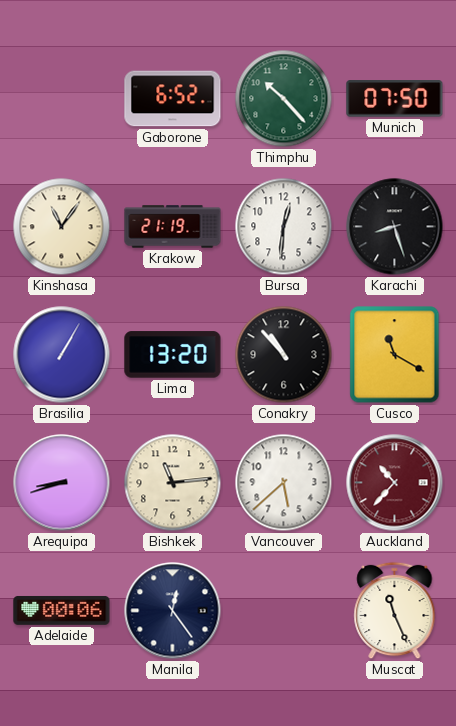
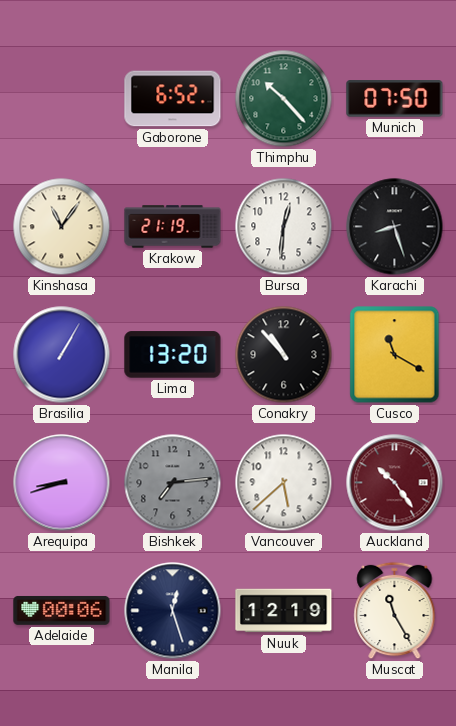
Bishkek: 11:14 -> 7:14
Bishkek dial: cream -> grey
Auckland: 10:37 -> 10:24
Manila: 12:24 -> 12:27
Nuuk: none -> 12:19
Muscat: 11:26 -> 11:25
